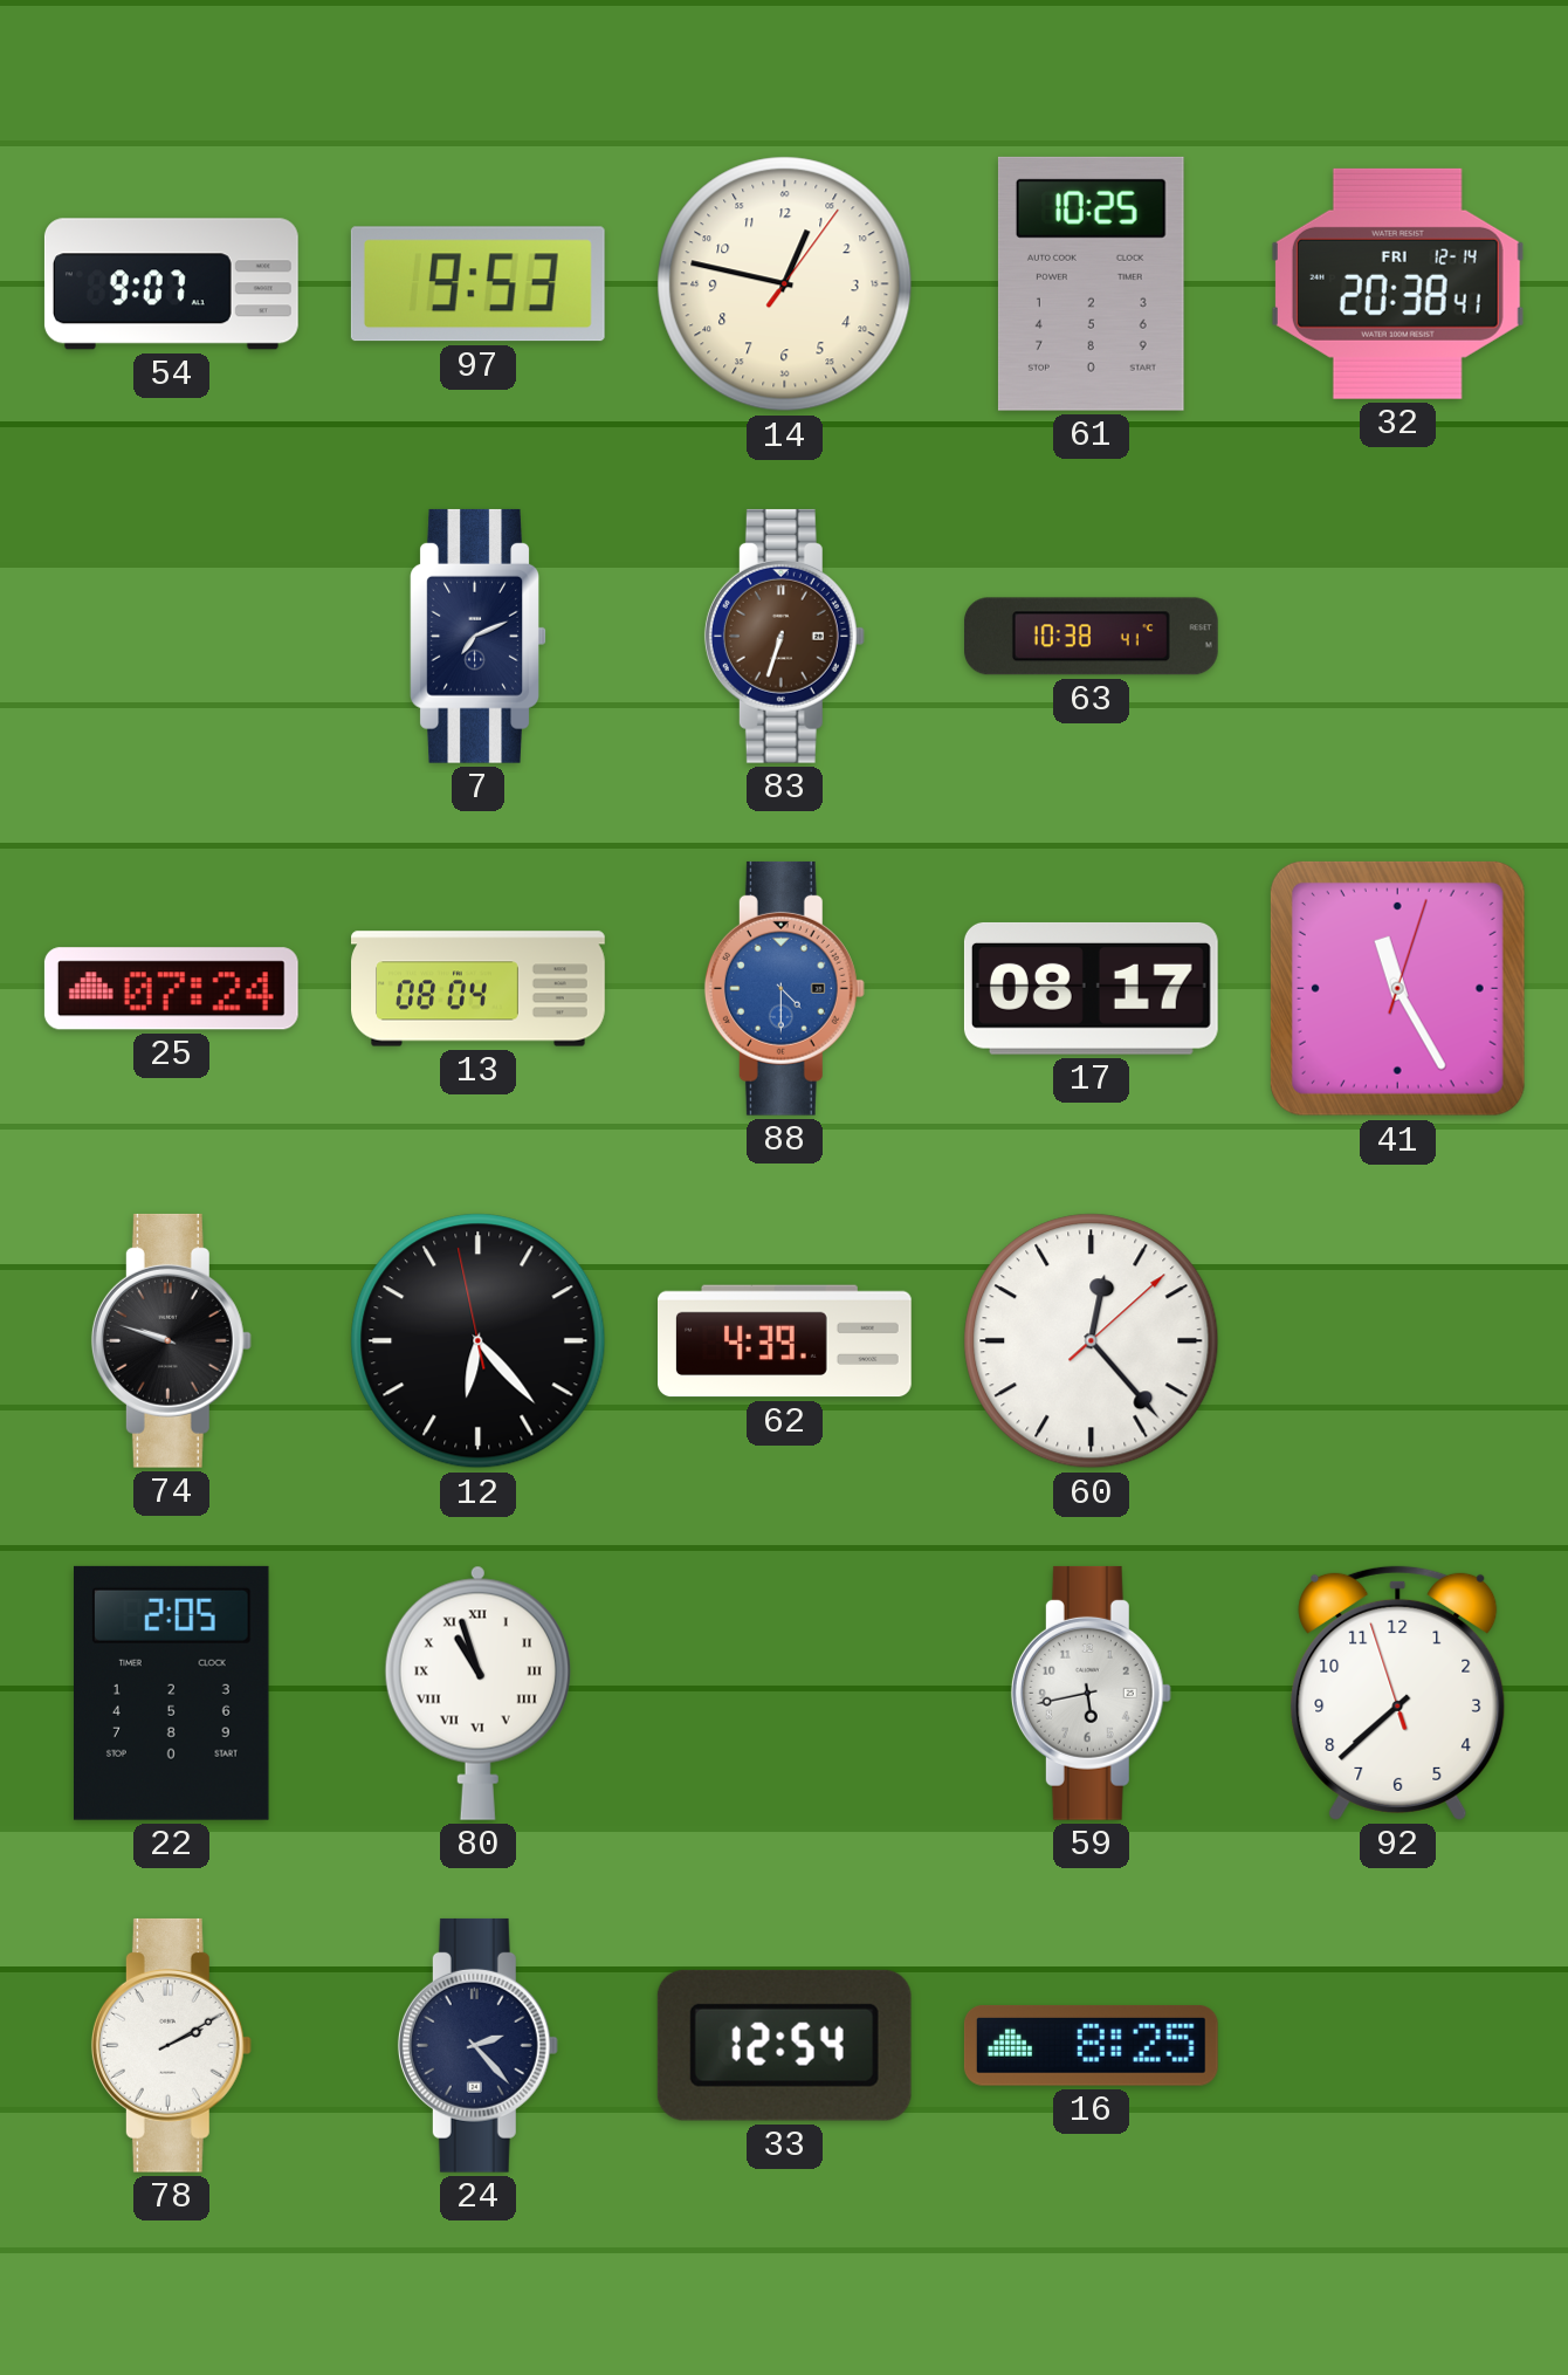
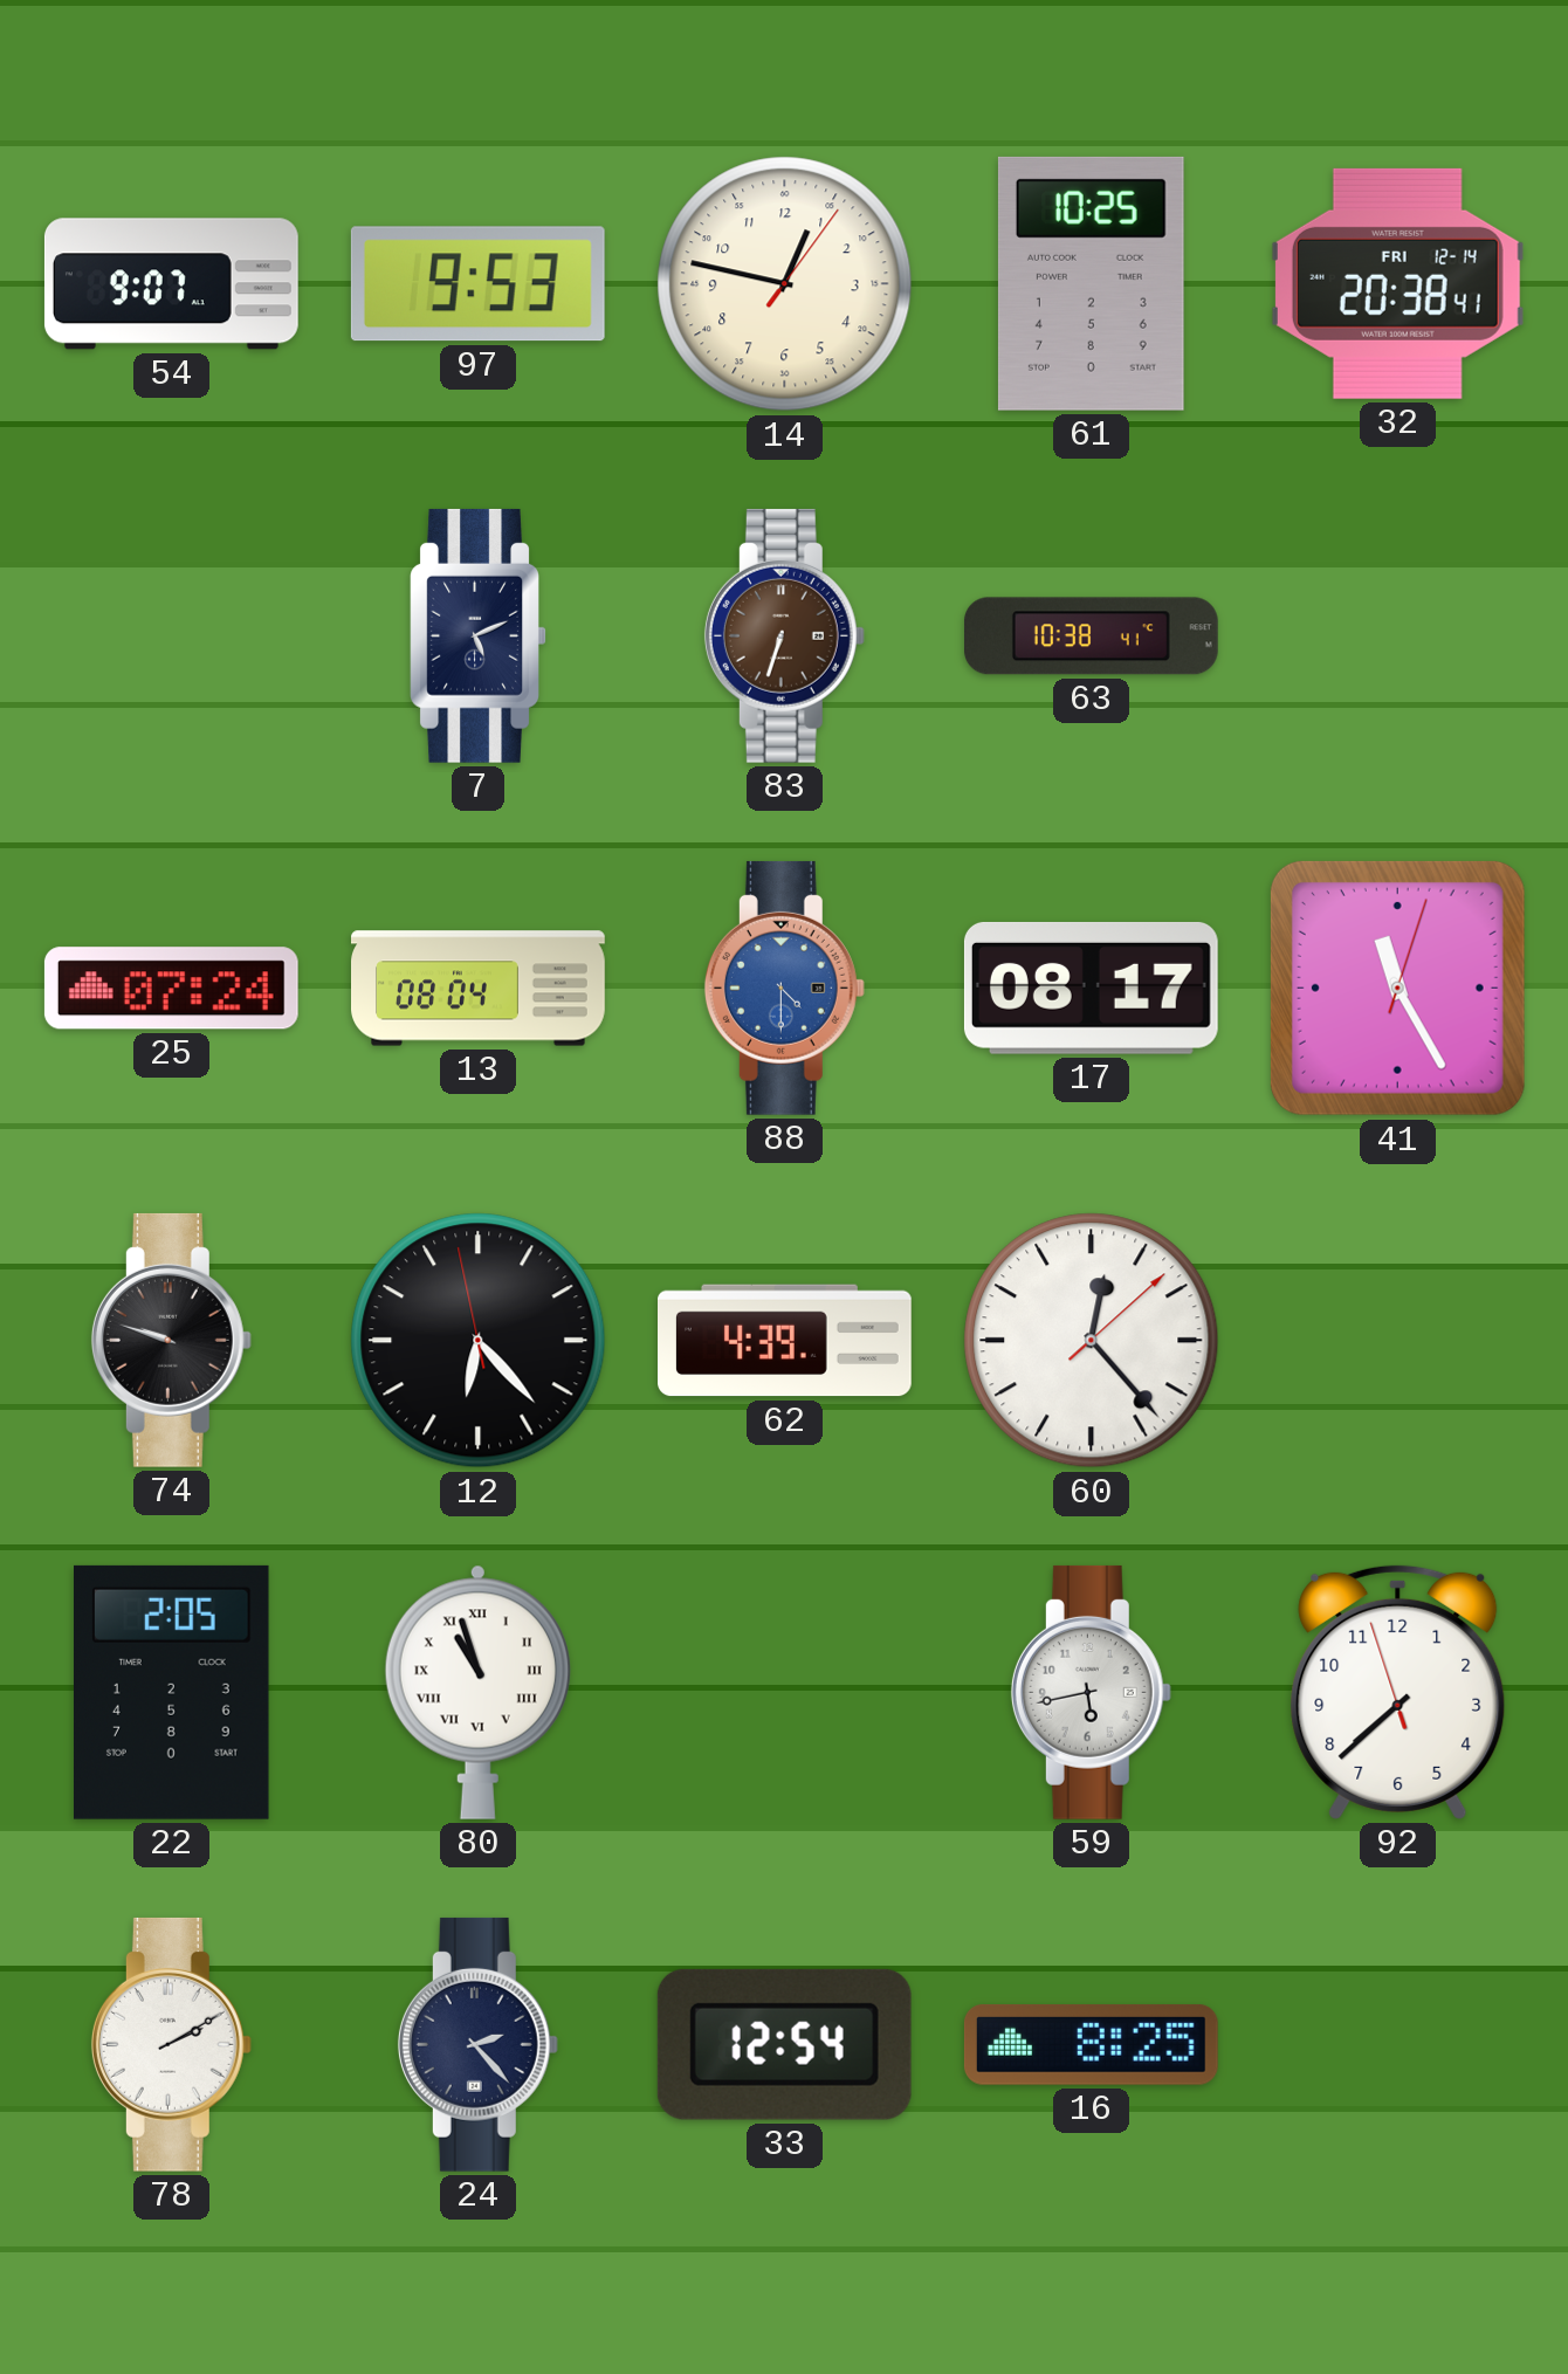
7: 7:11 -> 5:11
